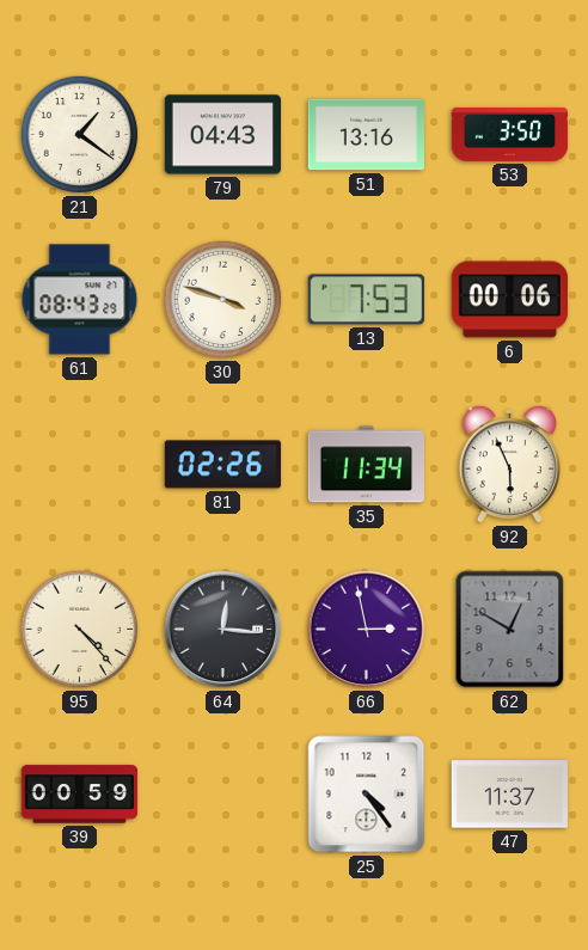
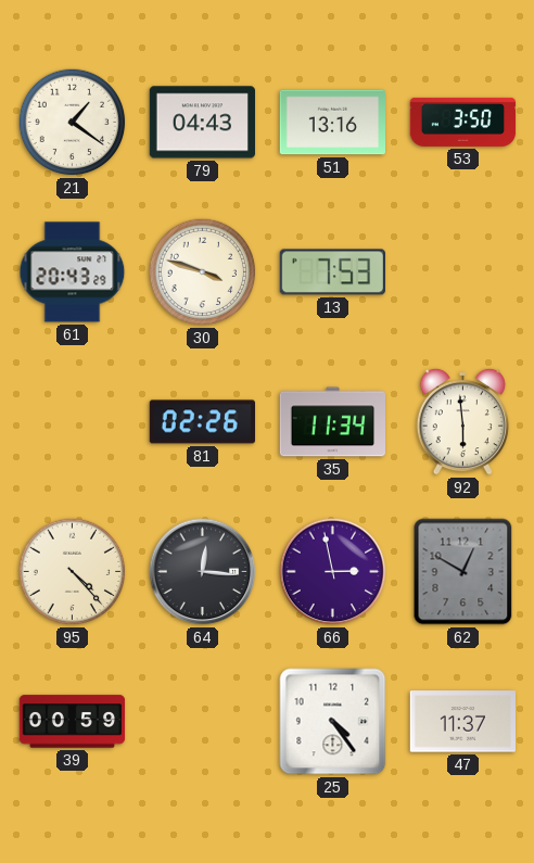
61: 08:43 -> 20:43
6: 00:06 -> none
92: 5:56 -> 5:59
